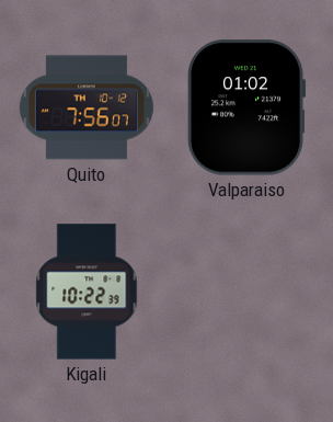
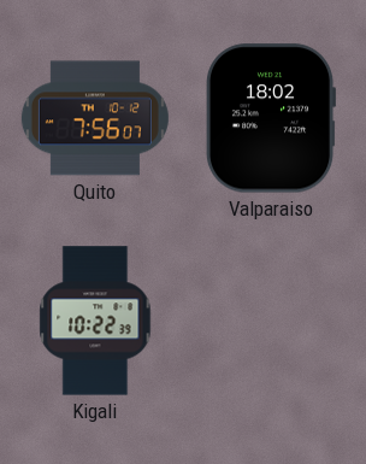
Valparaiso: 01:02 -> 18:02
